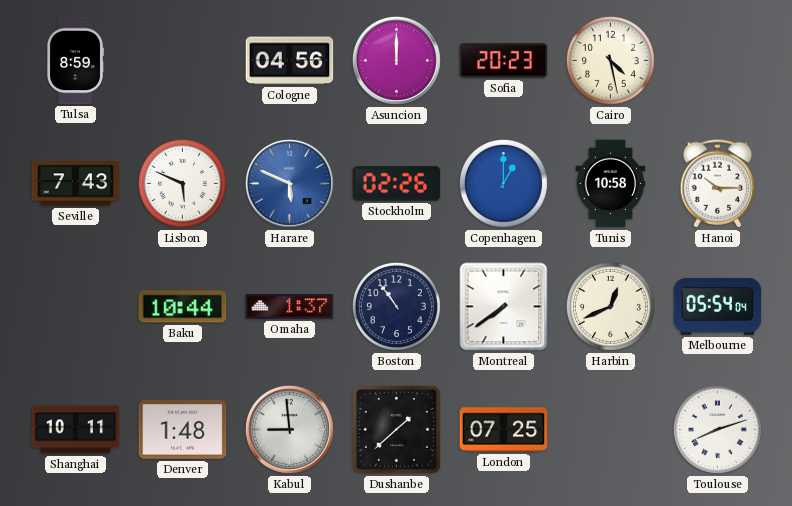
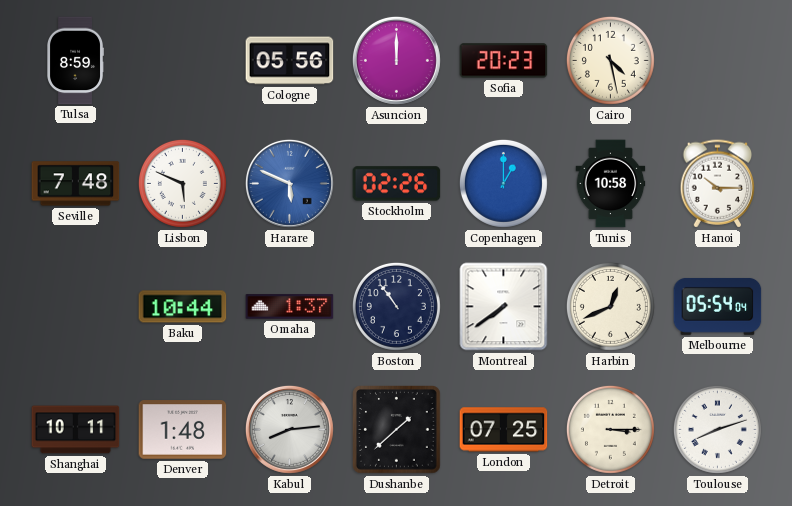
Cologne: 04:56 -> 05:56
Seville: 7:43 -> 7:48
Kabul: 8:59 -> 8:14
Detroit: none -> 3:15
